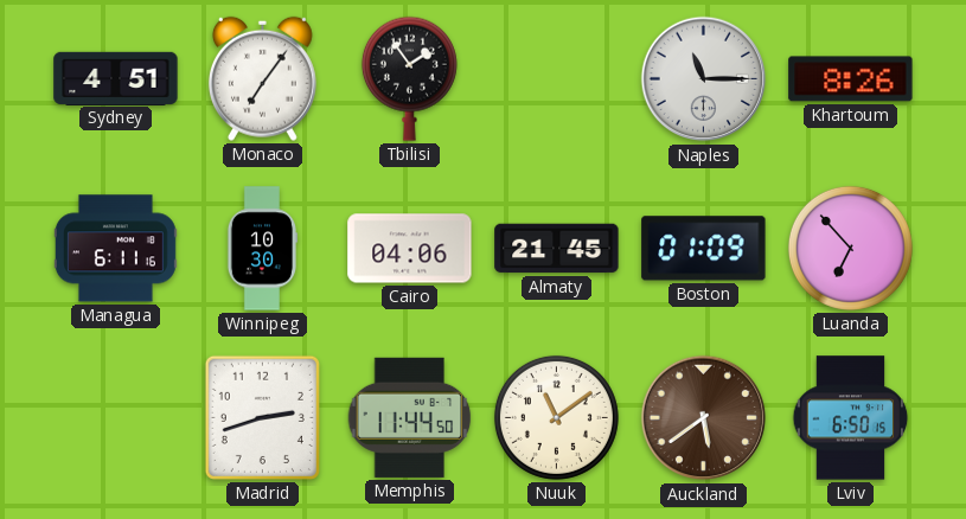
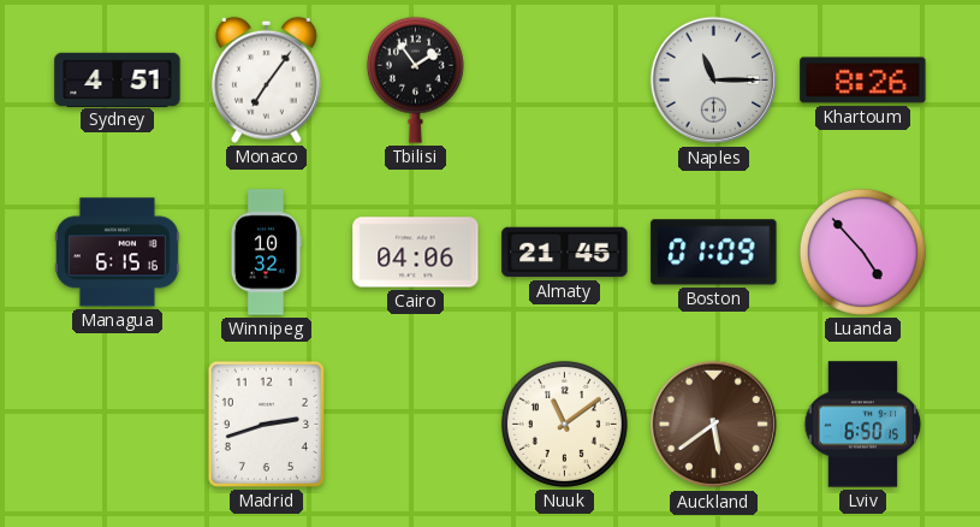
Managua: 6:11 -> 6:15
Winnipeg: 10:30 -> 10:32
Luanda: 6:53 -> 4:53
Memphis: 11:44 -> none
